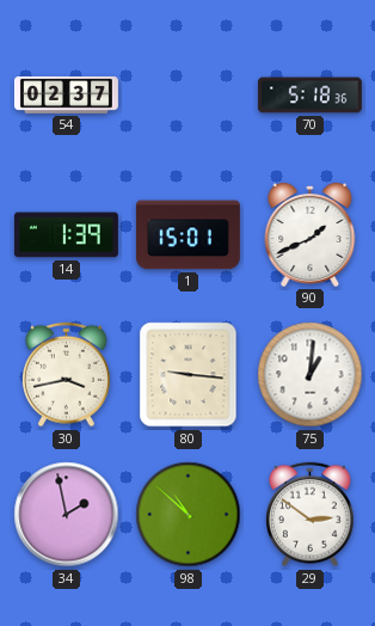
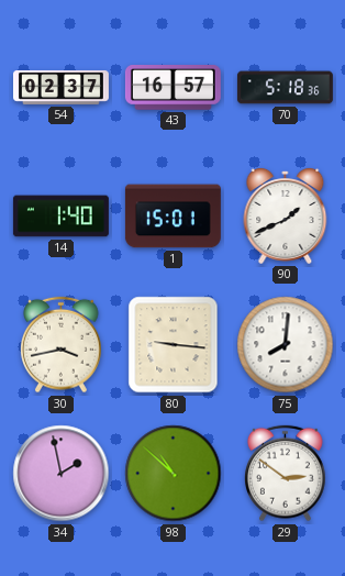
43: none -> 16:57
14: 1:39 -> 1:40
75: 1:01 -> 8:01
